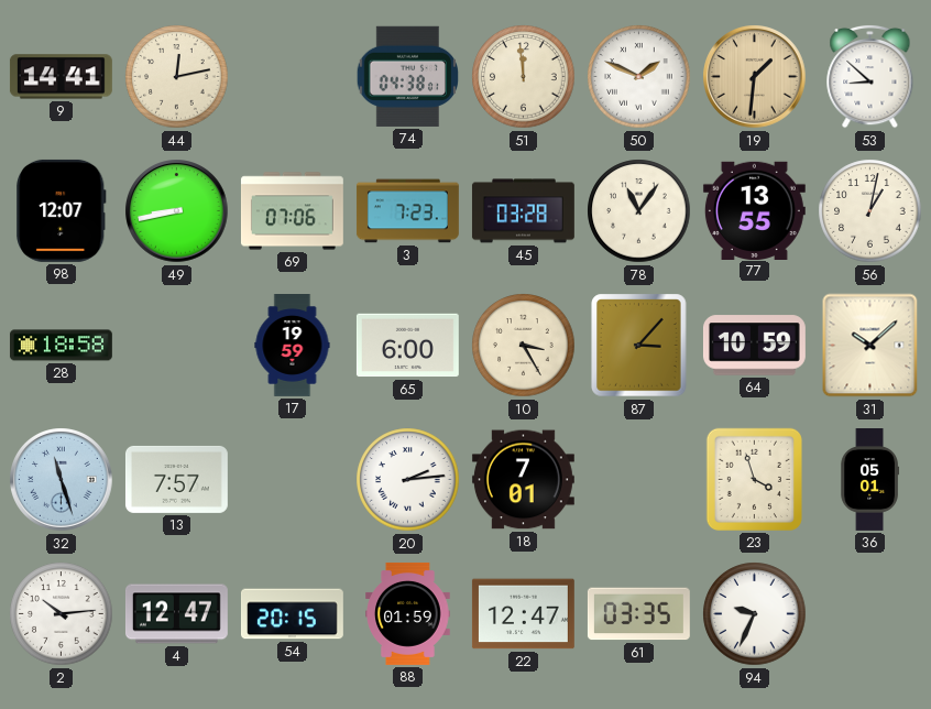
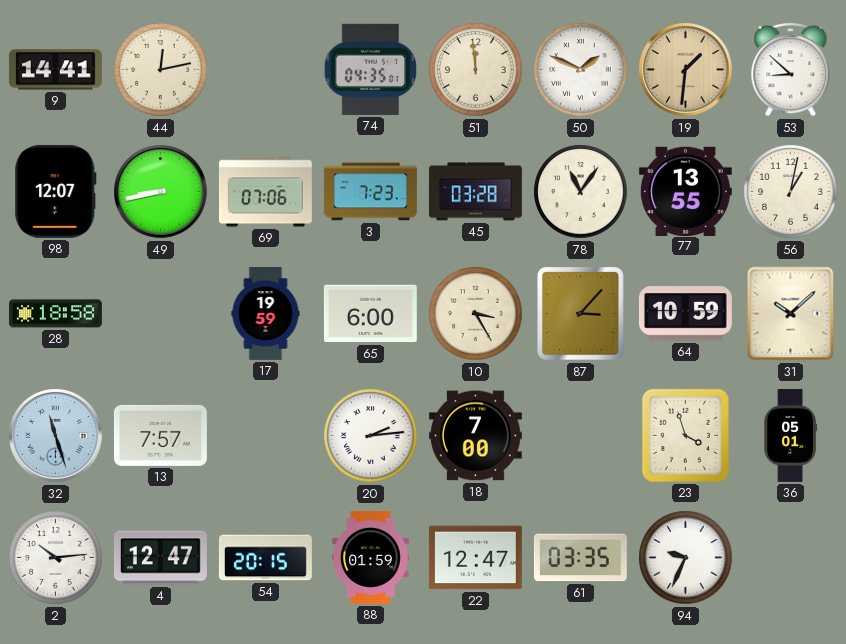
74: 04:38 -> 04:35
18: 7:01 -> 7:00
